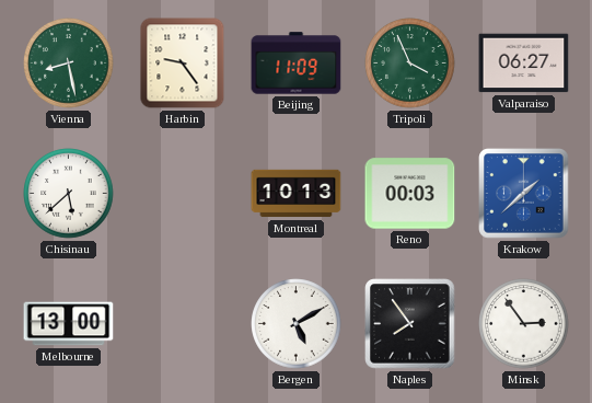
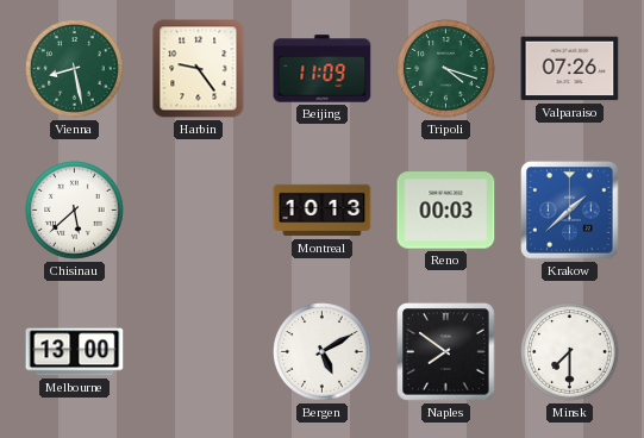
Tripoli: 3:56 -> 4:18
Valparaiso: 06:27 -> 07:26
Naples: 7:54 -> 7:51
Minsk: 2:54 -> 7:30
